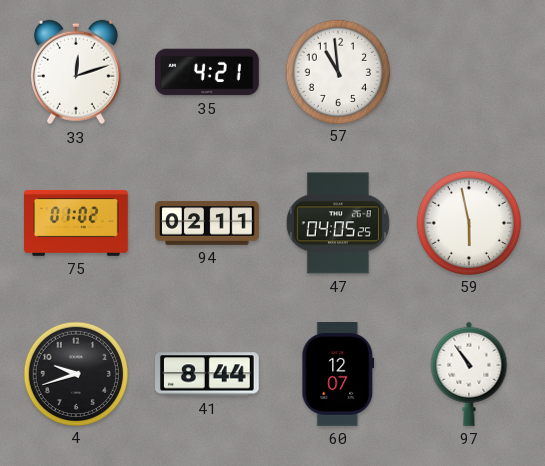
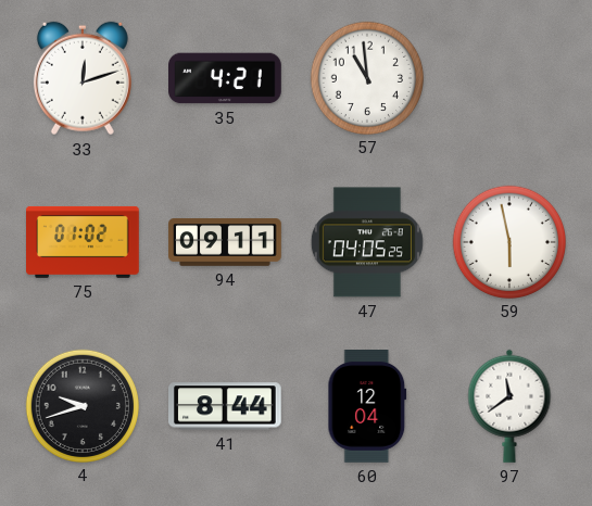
94: 02:11 -> 09:11
60: 12:07 -> 12:04
97: 10:54 -> 11:39
